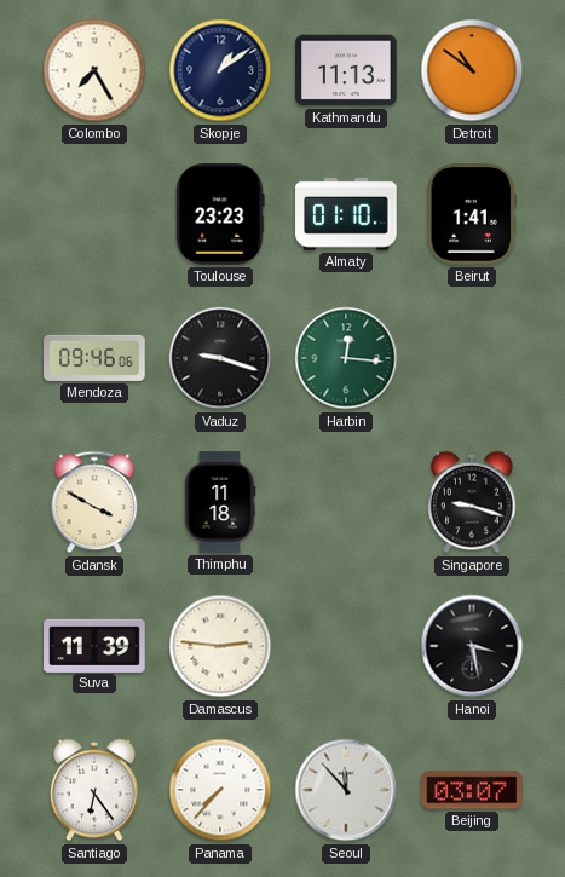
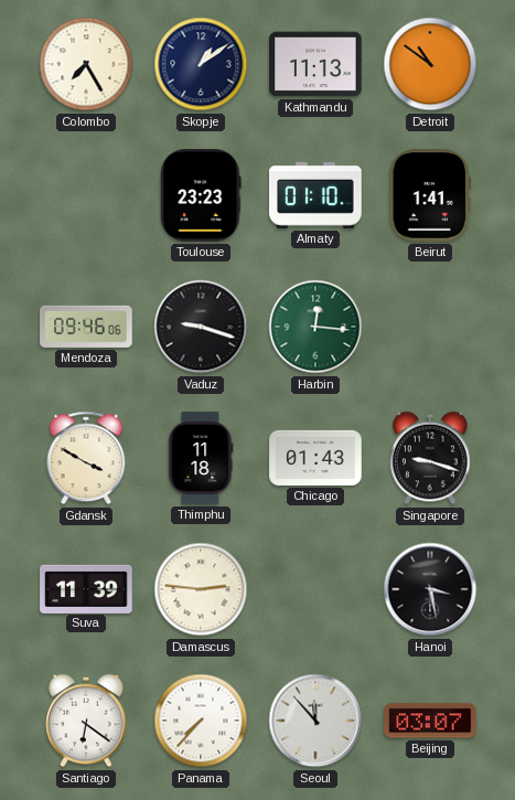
Chicago: none -> 01:43
Santiago: 6:24 -> 6:21
